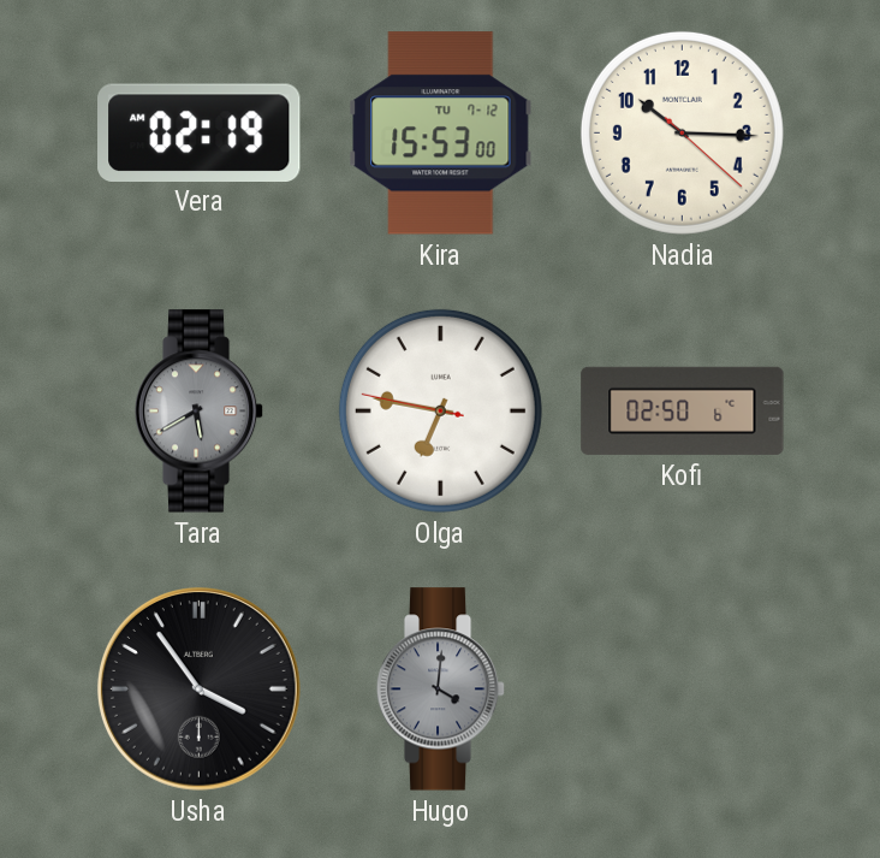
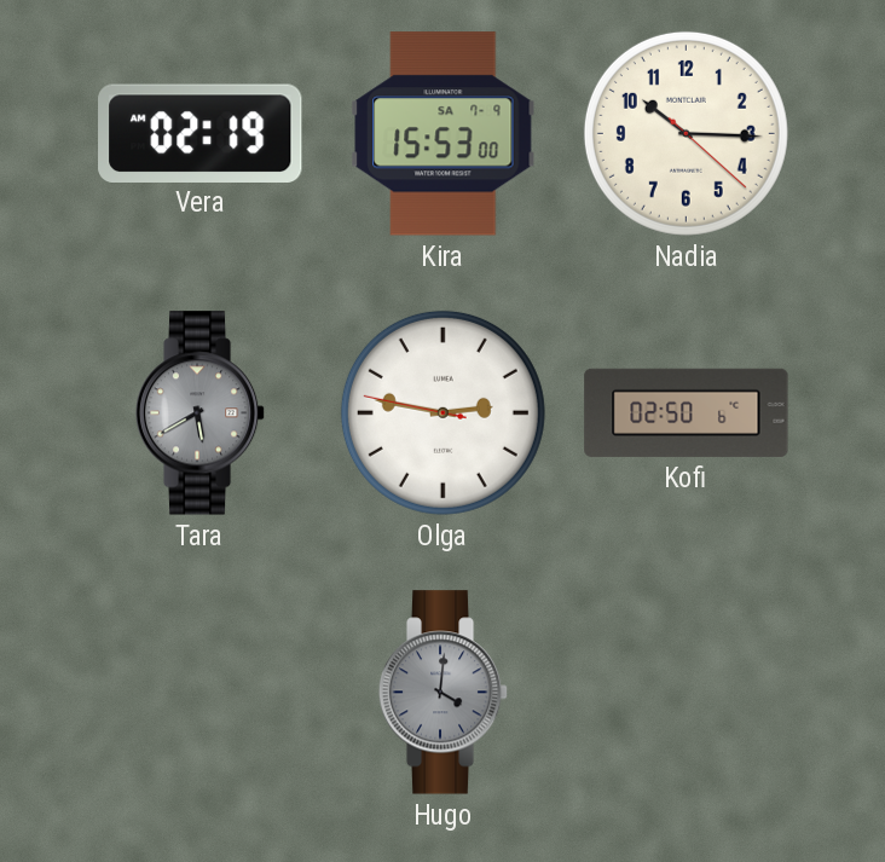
Kira date: TU 7-12 -> SA 7-9
Olga: 6:46 -> 2:46
Usha: 3:54 -> none
